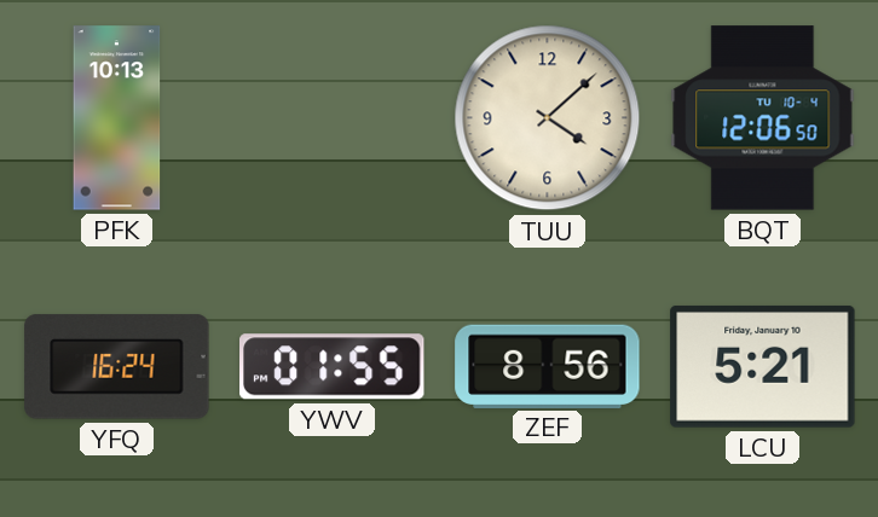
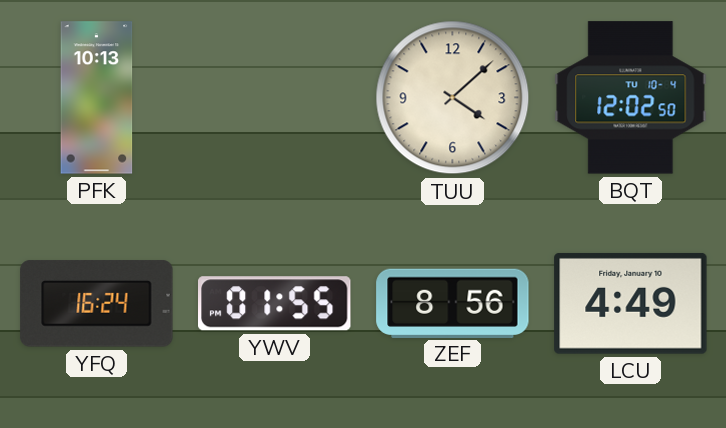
BQT: 12:06 -> 12:02
LCU: 5:21 -> 4:49
